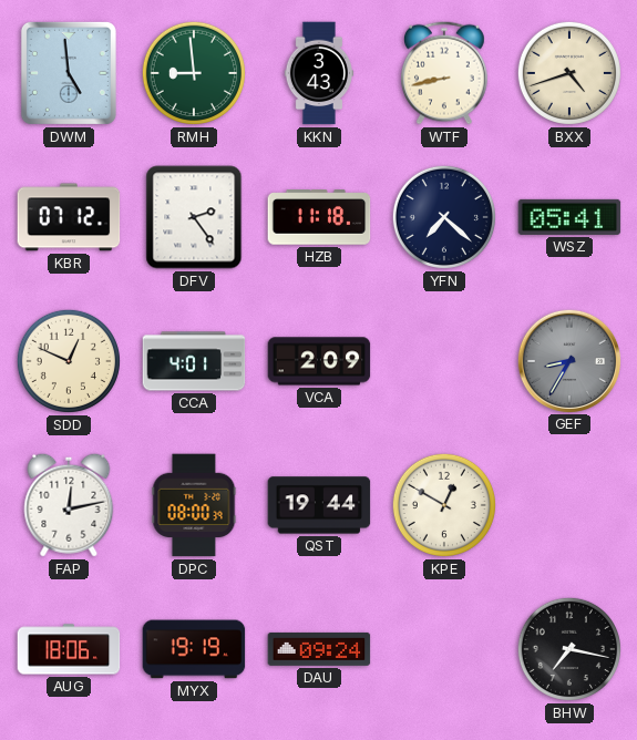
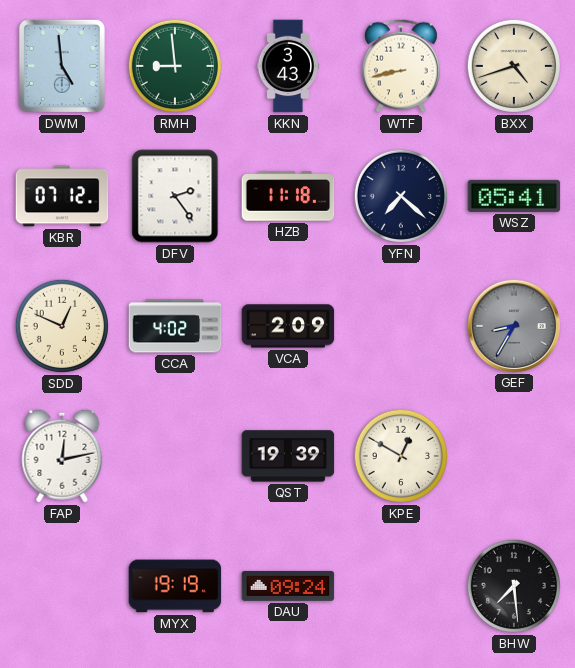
CCA: 4:01 -> 4:02
DPC: 08:00 -> none
QST: 19:44 -> 19:39
AUG: 18:06 -> none
BHW: 7:17 -> 7:29
